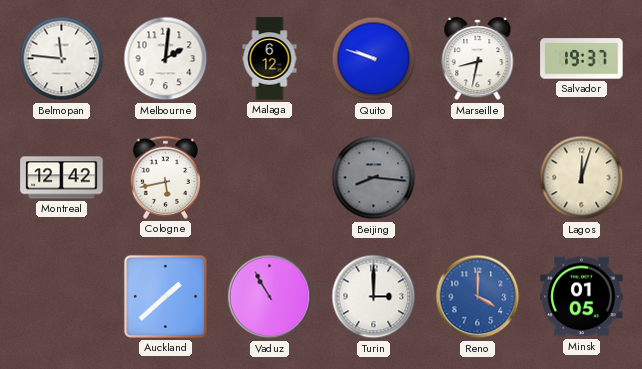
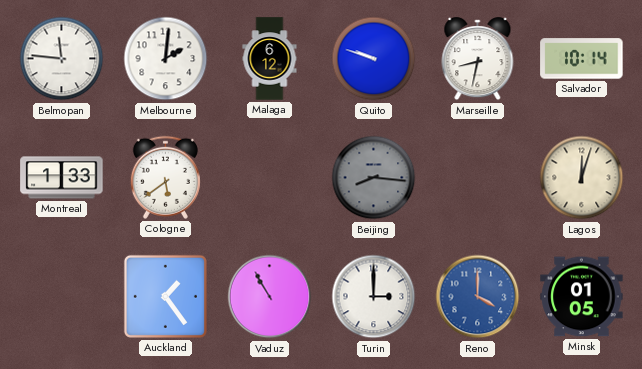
Salvador: 19:37 -> 10:14
Montreal: 12:42 -> 1:33
Cologne: 5:43 -> 5:39
Auckland: 1:38 -> 1:24
